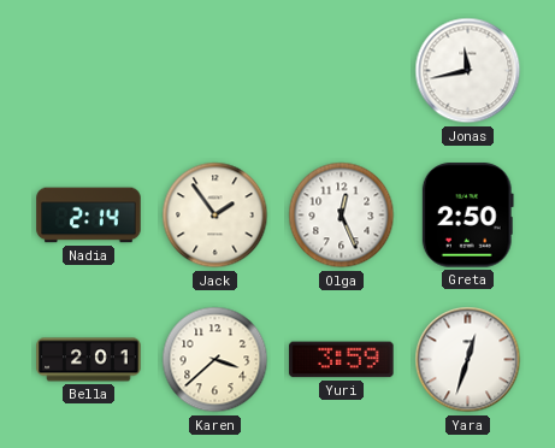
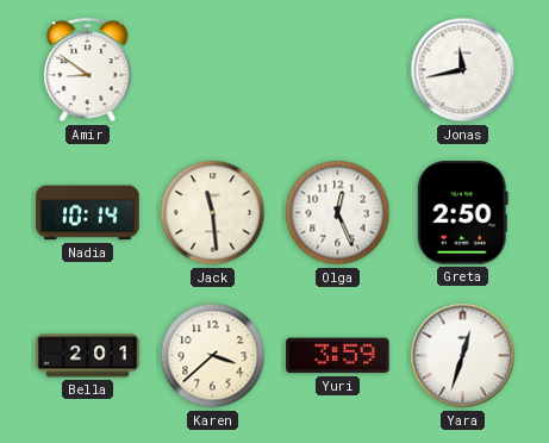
Amir: none -> 8:51
Nadia: 2:14 -> 10:14
Jack: 1:54 -> 11:29
